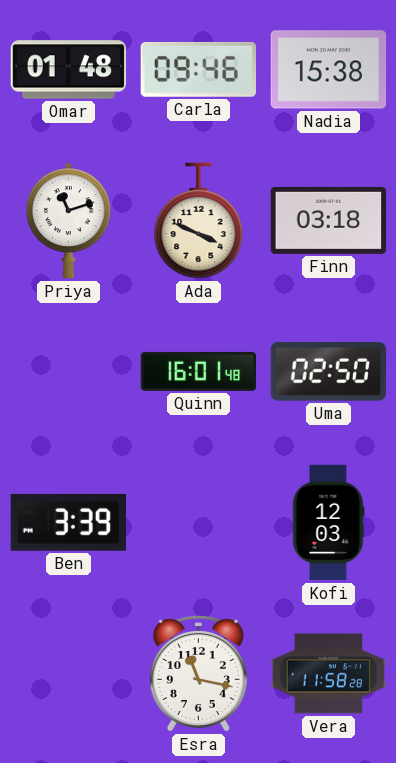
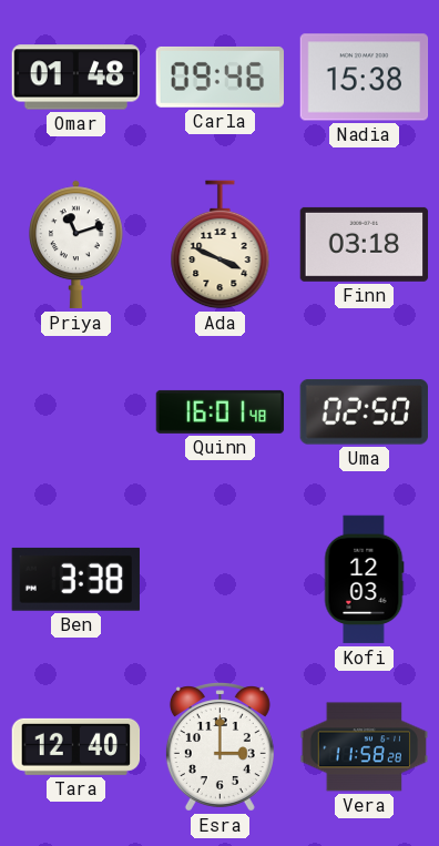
Ben: 3:39 -> 3:38
Tara: none -> 12:40
Esra: 11:17 -> 3:00
